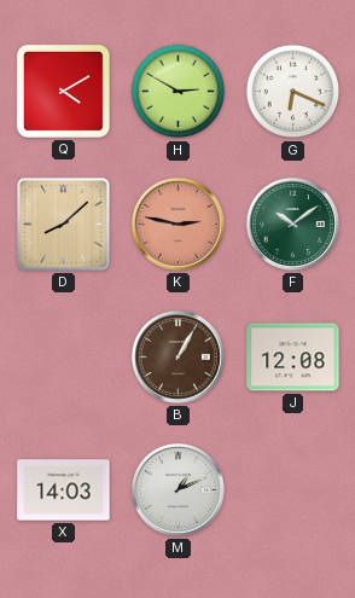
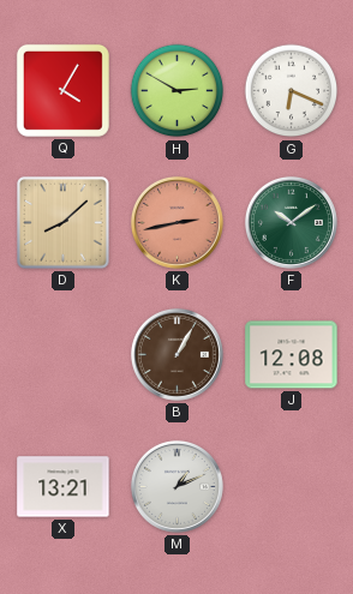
Q: 4:10 -> 4:05
K: 2:47 -> 2:43
X: 14:03 -> 13:21
